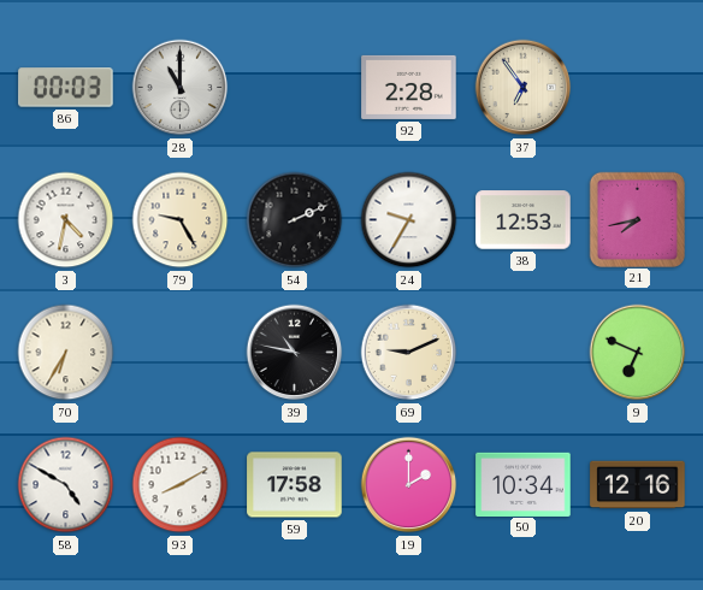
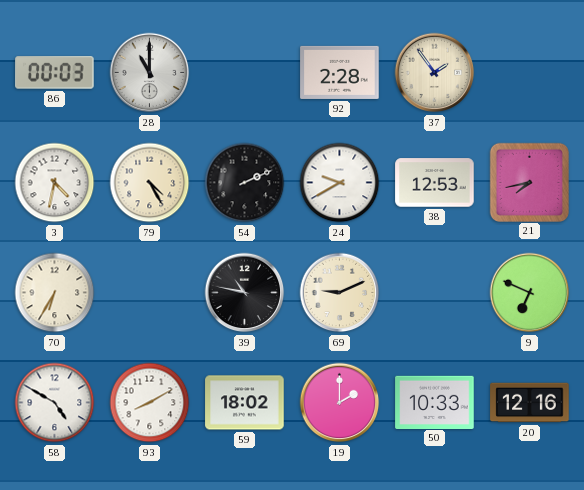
37: 6:54 -> 1:54
79: 9:25 -> 4:25
24: 9:35 -> 9:40
59: 17:58 -> 18:02
50: 10:34 -> 10:33
